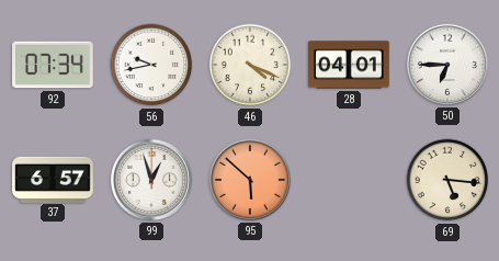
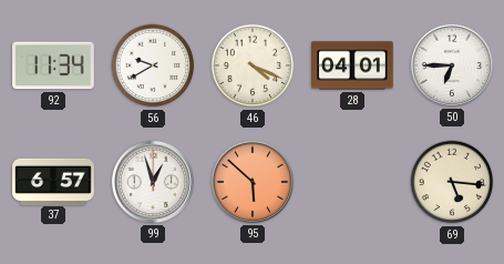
92: 07:34 -> 11:34
56: 9:43 -> 9:40
